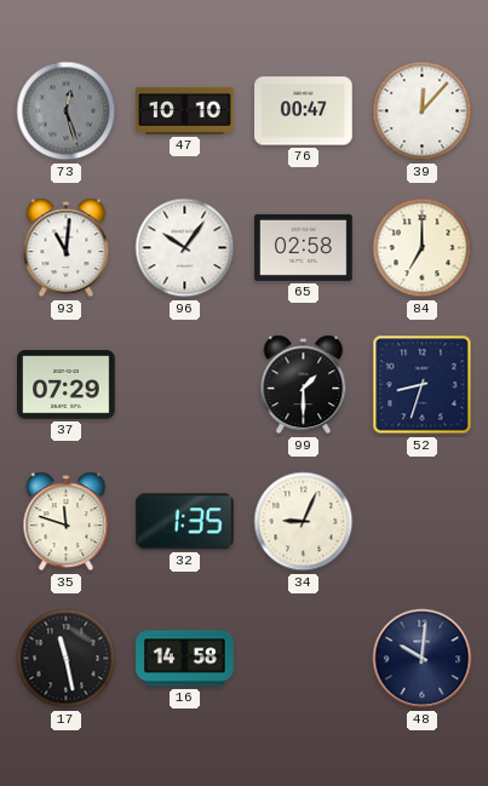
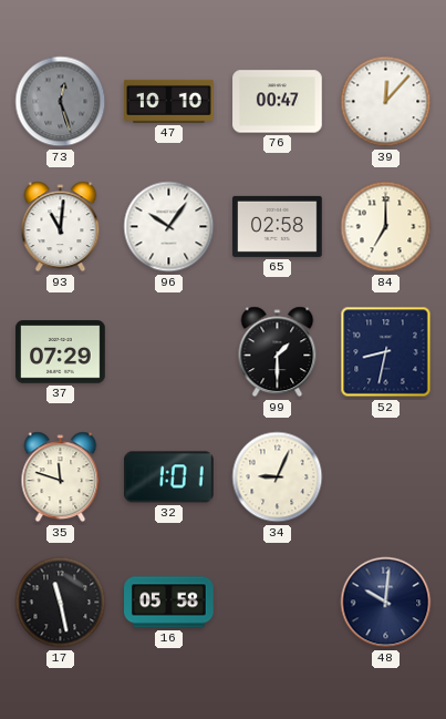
52: 8:33 -> 8:32
32: 1:35 -> 1:01
16: 14:58 -> 05:58
